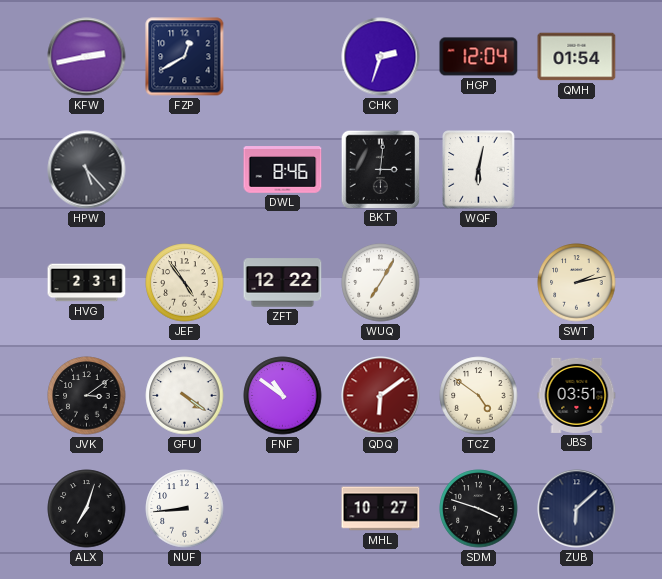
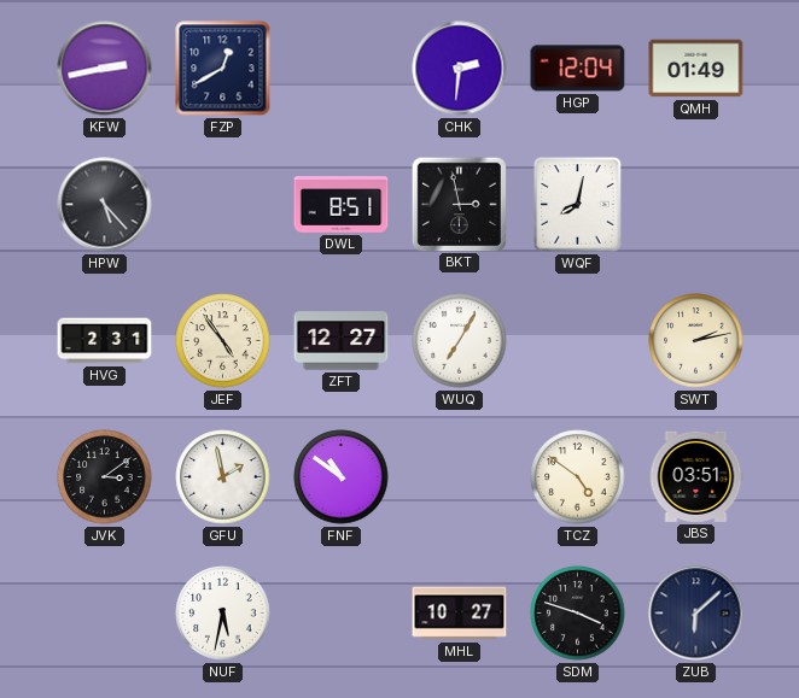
CHK: 2:33 -> 2:31
QMH: 01:54 -> 01:49
DWL: 8:46 -> 8:51
BKT: 3:01 -> 2:58
WQF: 6:02 -> 8:02
ZFT: 12:22 -> 12:27
GFU: 4:21 -> 1:58
QDQ: 6:09 -> none
ALX: 7:03 -> none
NUF: 8:44 -> 5:32
